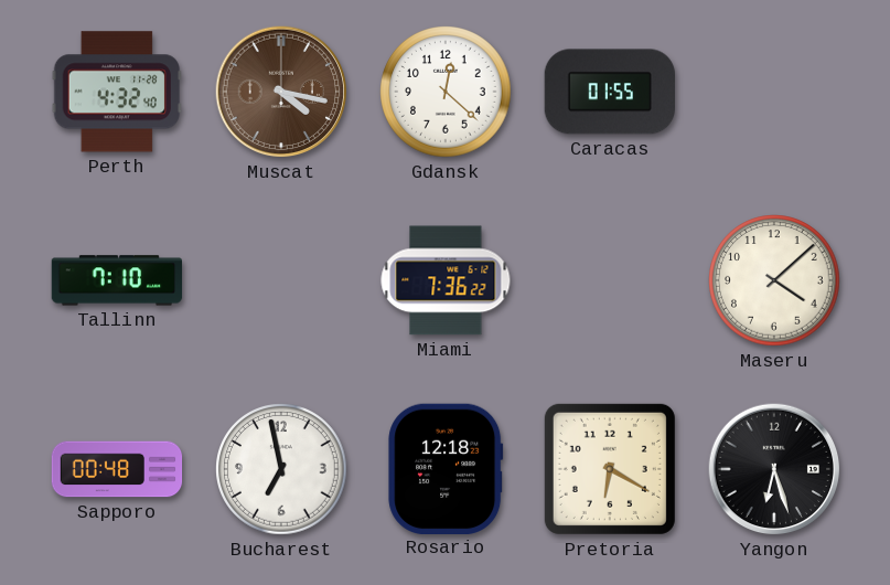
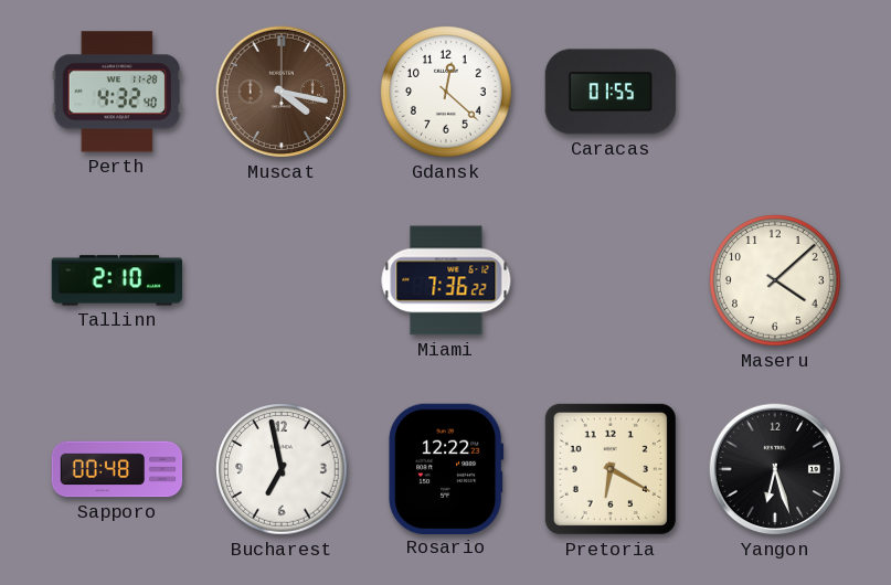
Tallinn: 7:10 -> 2:10
Rosario: 12:18 -> 12:22
